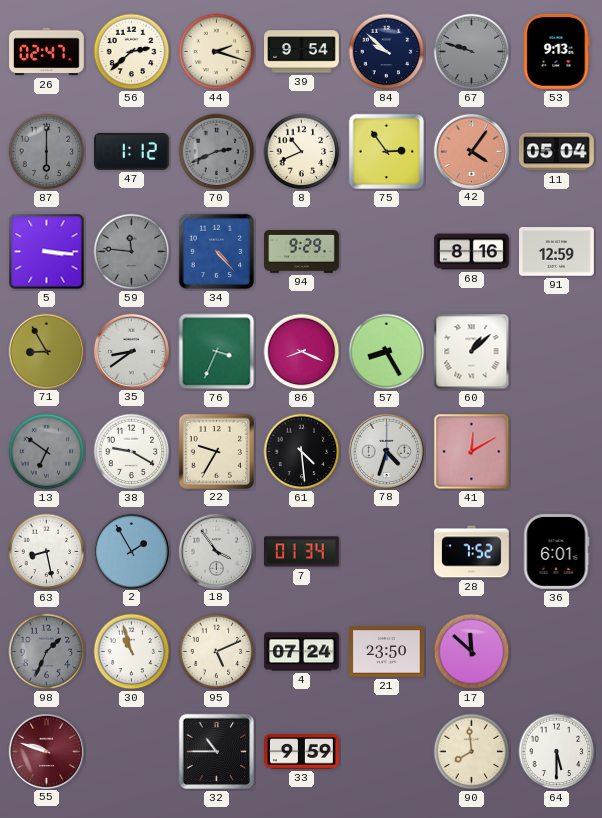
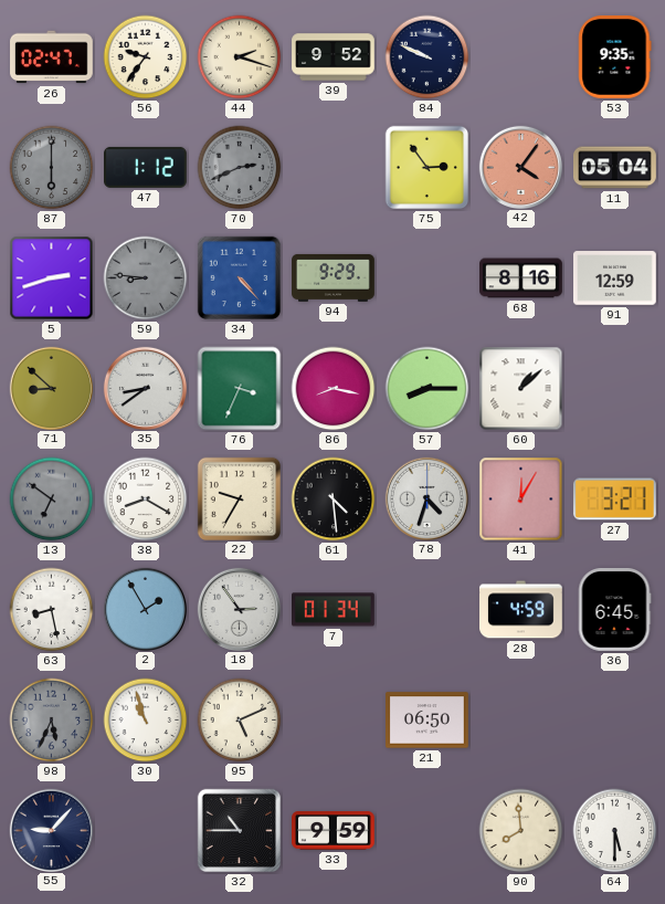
56: 2:38 -> 9:36
39: 9:54 -> 9:52
84: 9:52 -> 9:49
67: 9:48 -> none
53: 9:13 -> 9:35
8: 10:41 -> none
5: 3:16 -> 2:42
59: 11:46 -> 8:46
71: 8:55 -> 8:52
86: 8:19 -> 8:17
57: 8:25 -> 8:15
38: 9:20 -> 8:20
41: 12:10 -> 12:05
27: none -> 3:21
18: 3:54 -> 2:54
28: 7:52 -> 4:59
36: 6:01 -> 6:45
98: 1:34 -> 5:34
4: 07:24 -> none
21: 23:50 -> 06:50
17: 11:52 -> none
55: 9:48 -> 9:07
55 dial: burgundy -> navy
